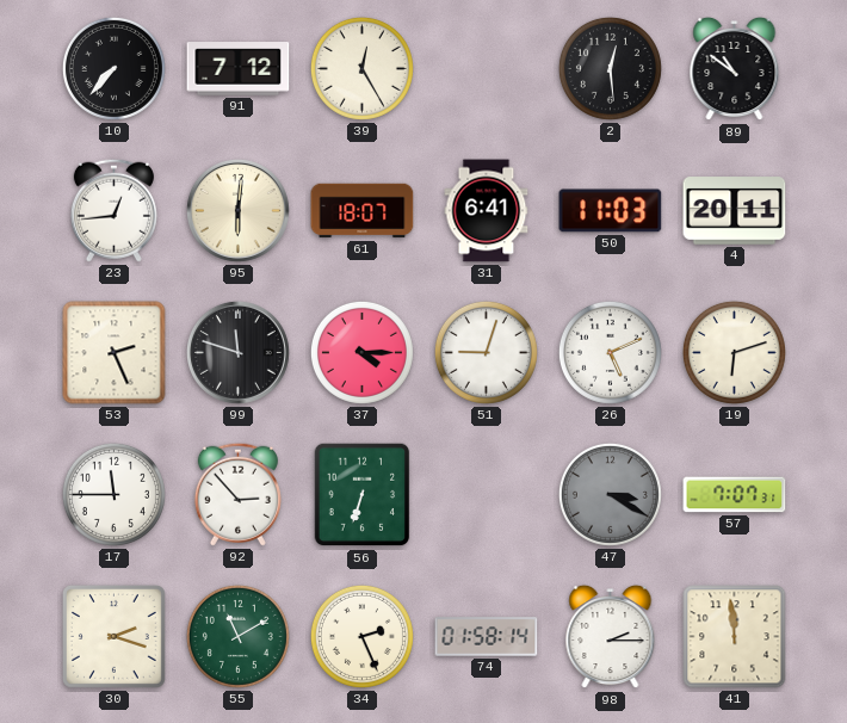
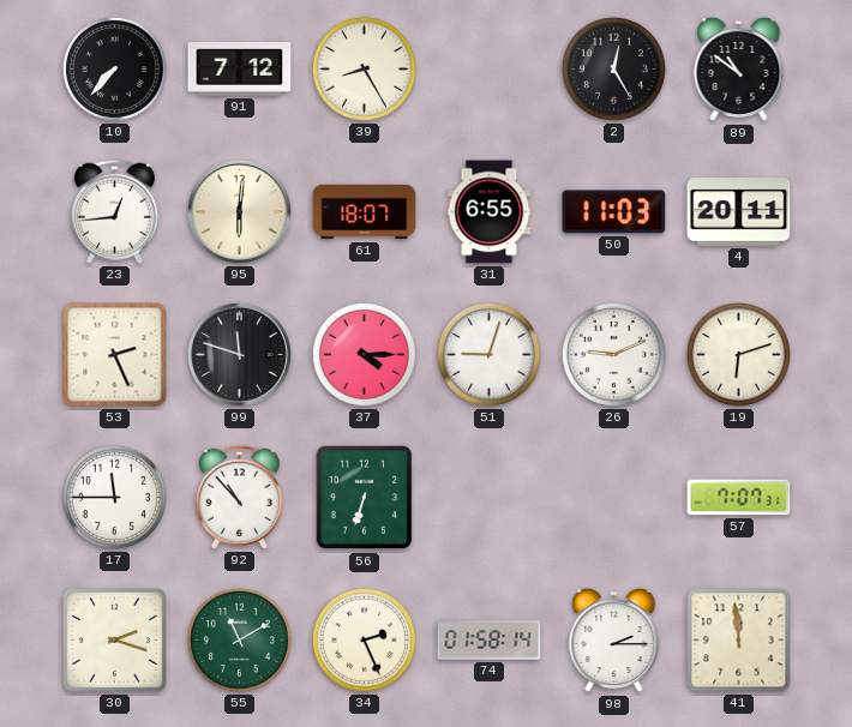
39: 12:25 -> 8:25
2: 12:29 -> 12:25
31: 6:41 -> 6:55
26: 5:11 -> 9:11
92: 2:53 -> 10:53
47: 3:20 -> none
